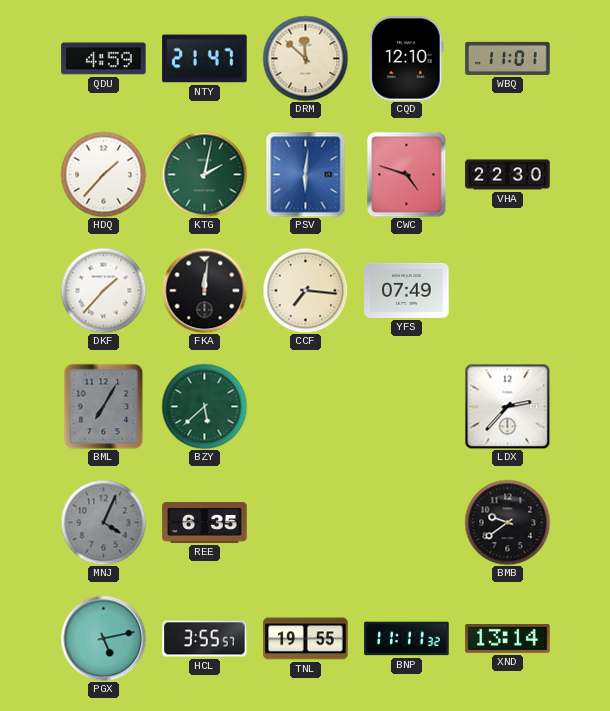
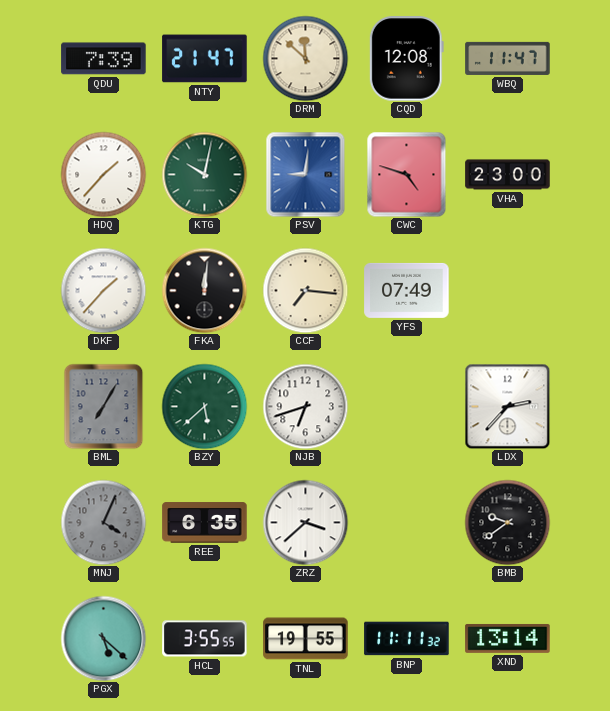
QDU: 4:59 -> 7:39
CQD: 12:10 -> 12:08
WBQ: 11:01 -> 11:47
KTG: 2:02 -> 10:02
PSV: 6:01 -> 9:01
VHA: 22:30 -> 23:00
NJB: none -> 6:42
ZRZ: none -> 3:38
PGX: 5:13 -> 5:22
HCL: 3:55:57 -> 3:55:55
